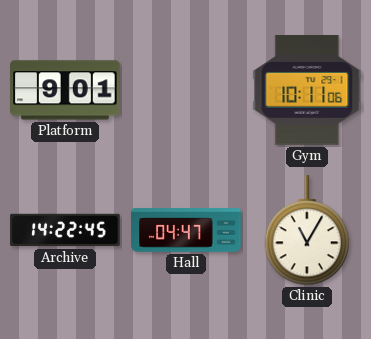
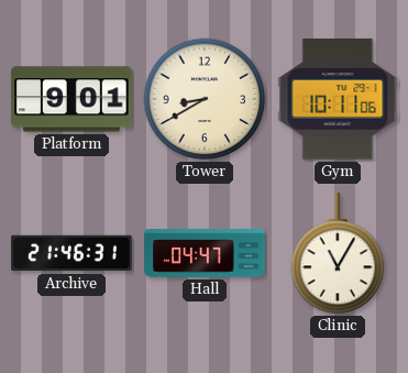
Tower: none -> 8:40
Archive: 14:22 -> 21:46
